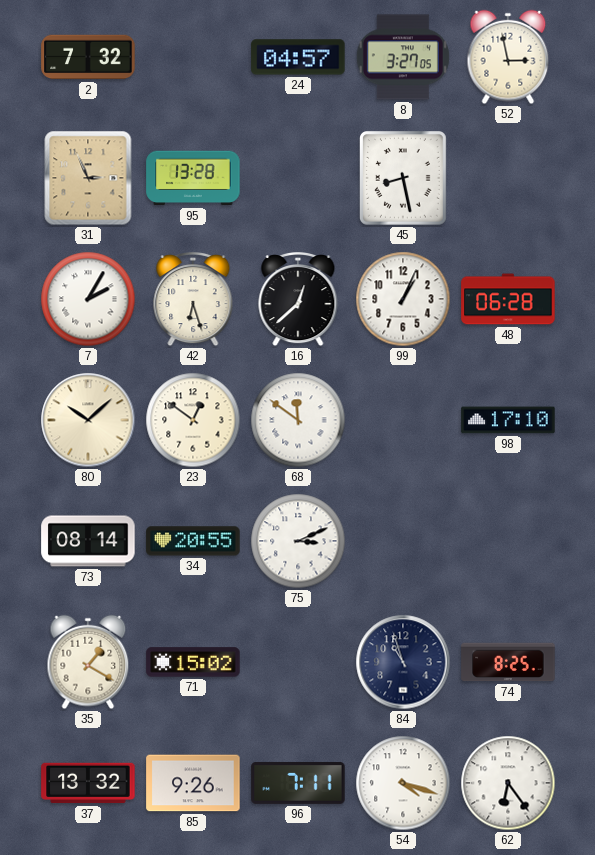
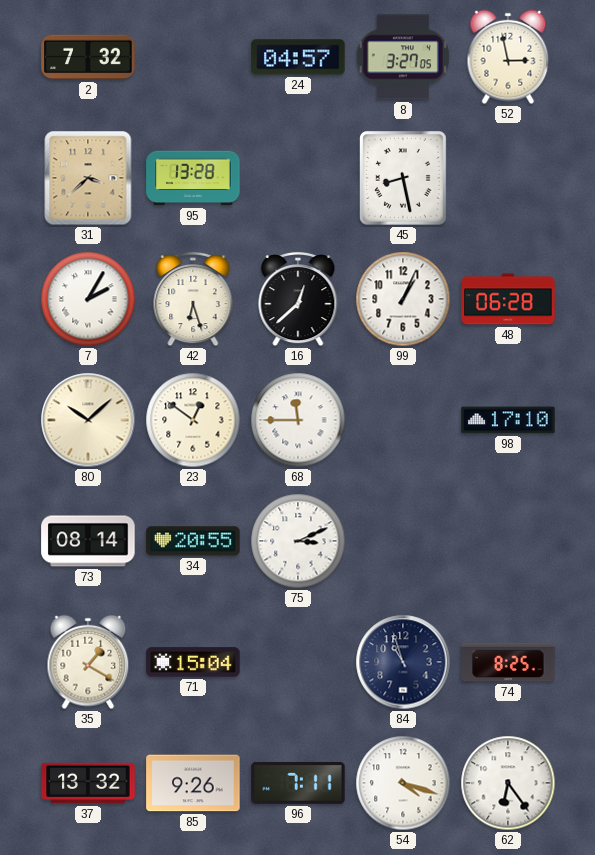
31: 2:56 -> 3:38
68: 11:51 -> 11:45
71: 15:02 -> 15:04
